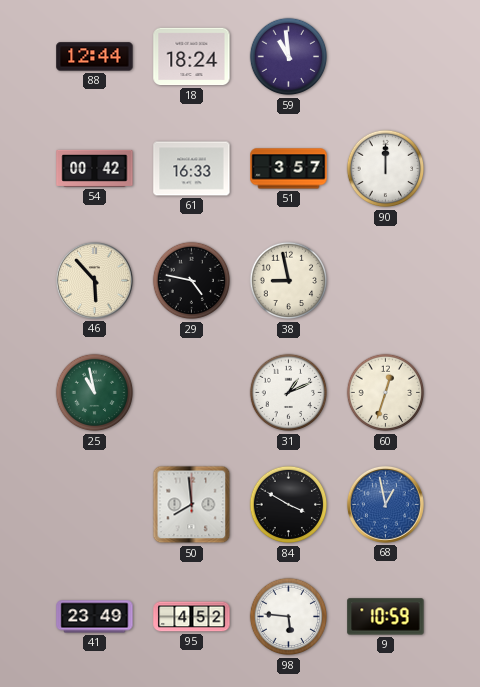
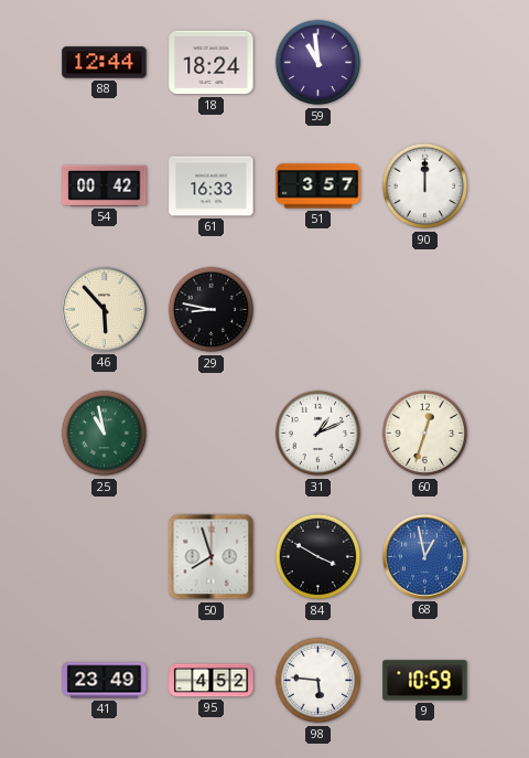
29: 4:47 -> 8:47
38: 8:58 -> none
50: 7:59 -> 7:57
